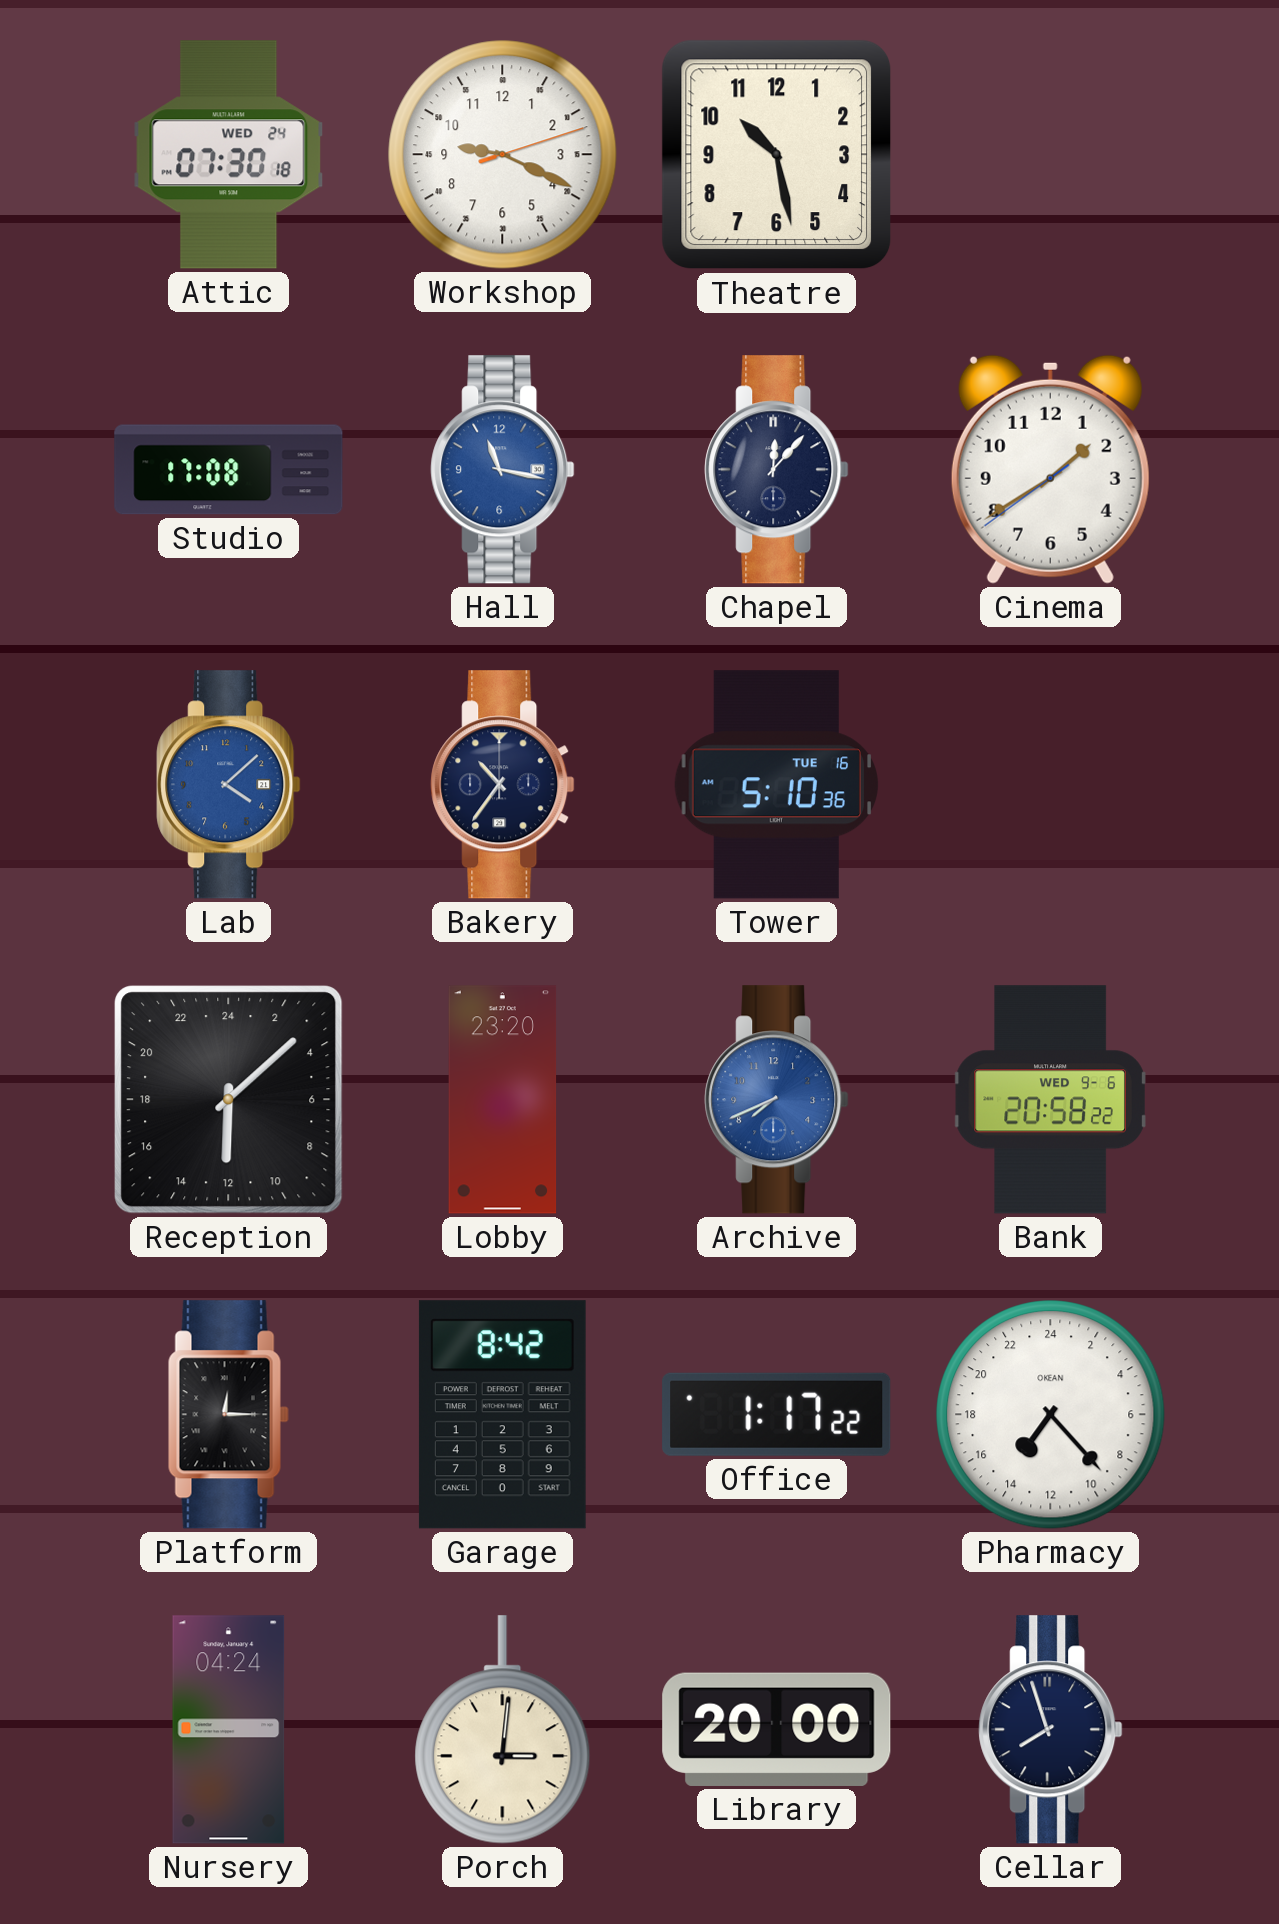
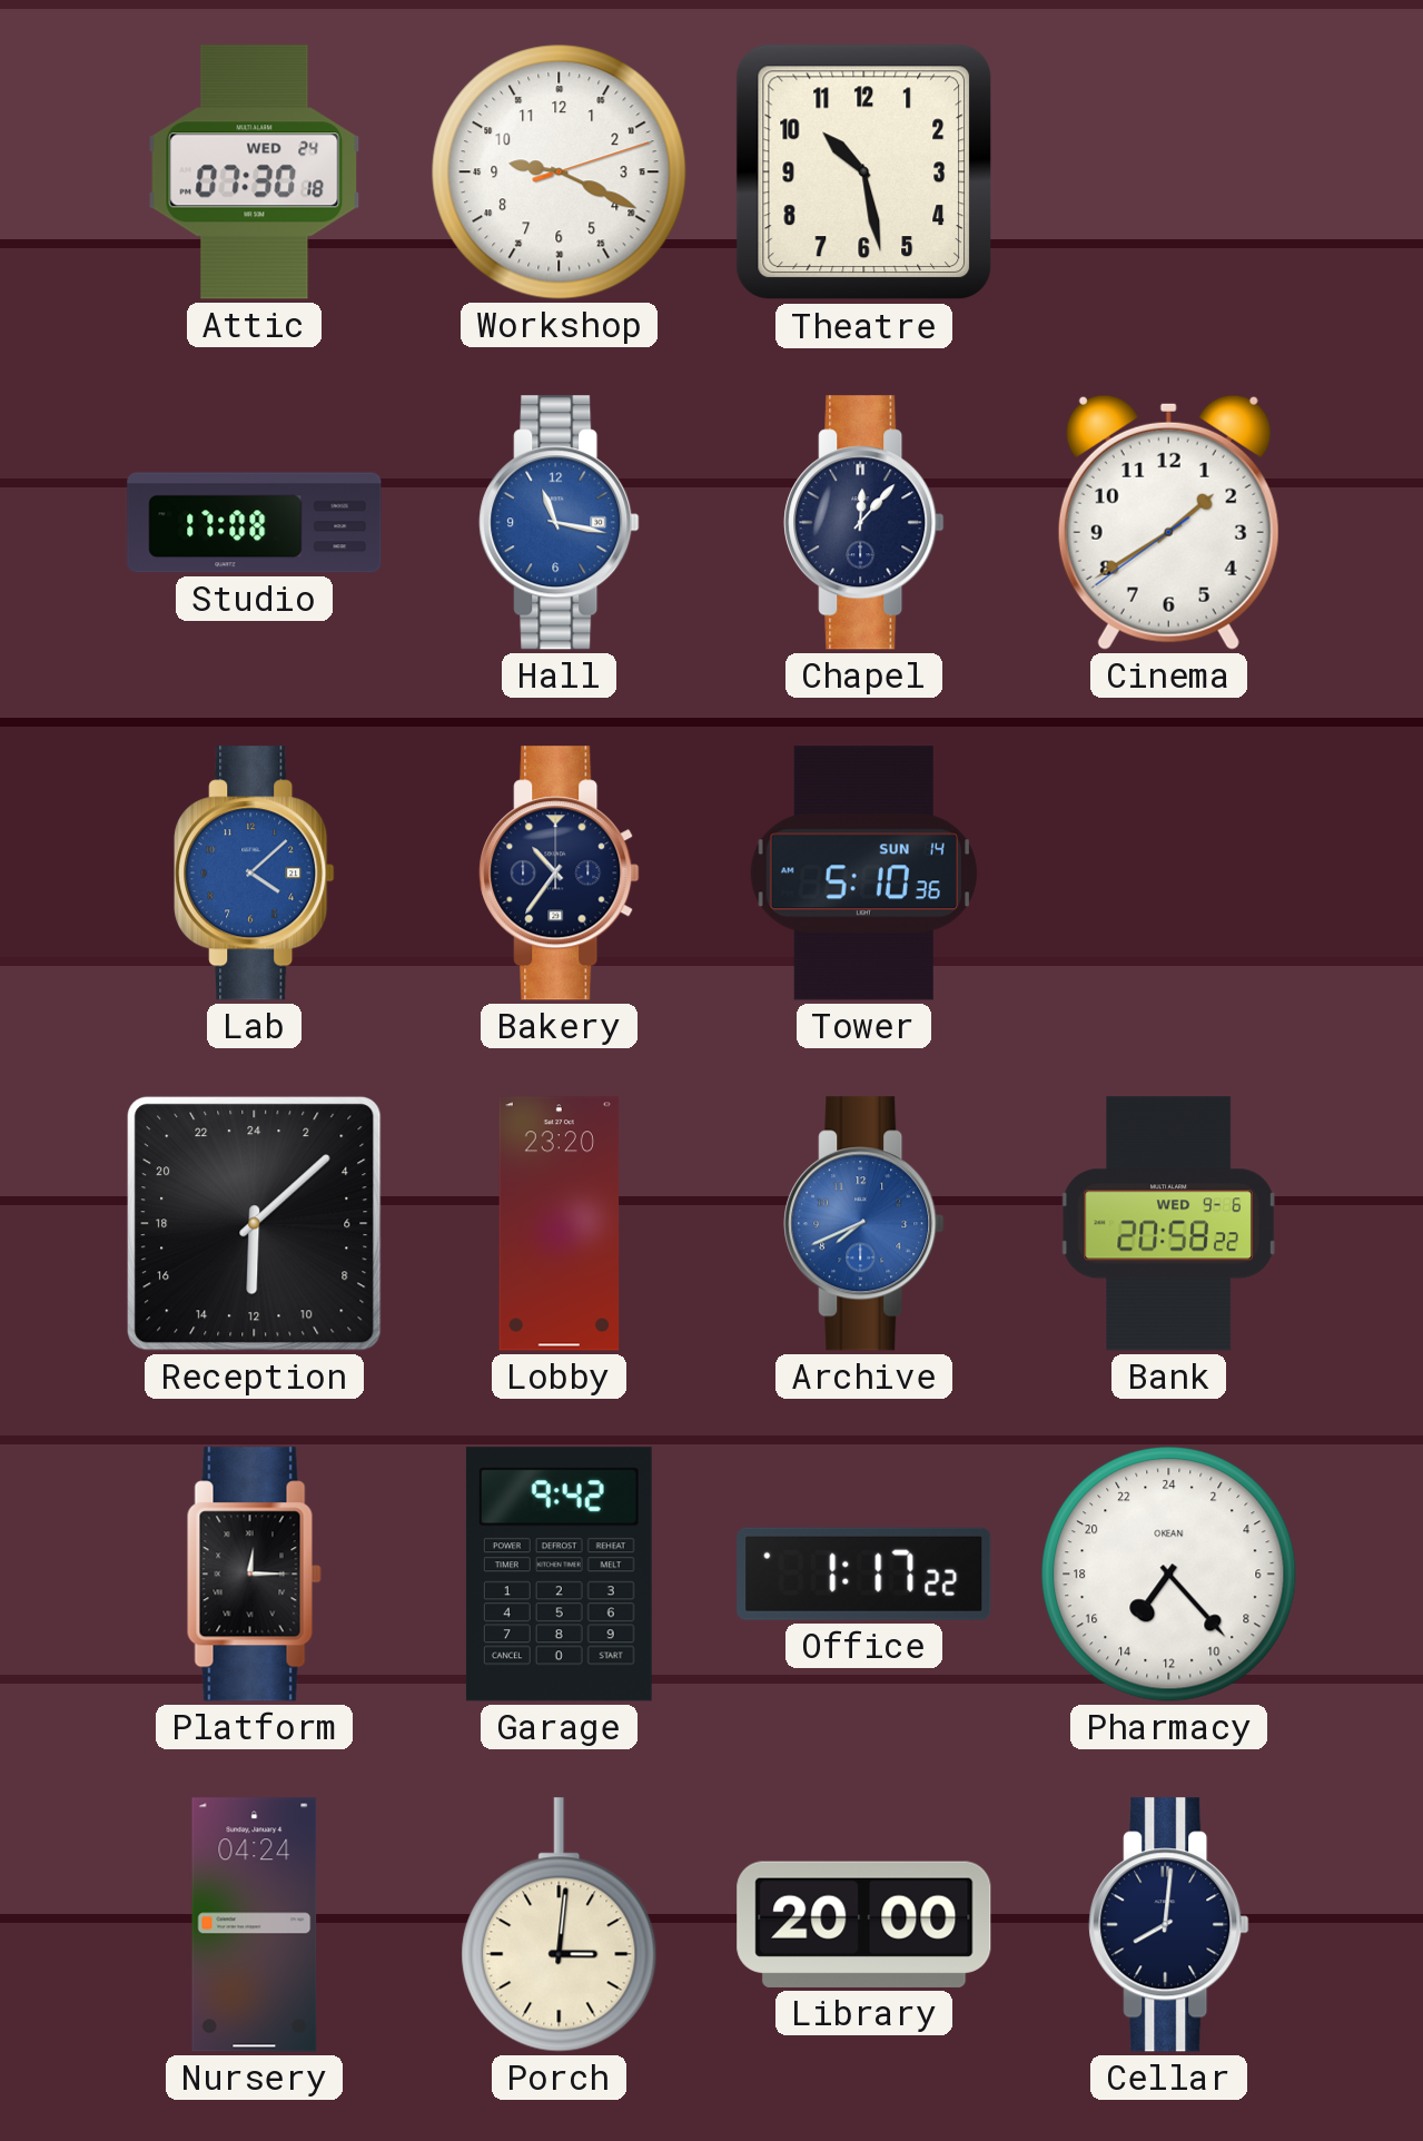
Tower date: TUE 16 -> SUN 14
Garage: 8:42 -> 9:42
Cellar: 7:57 -> 8:01
